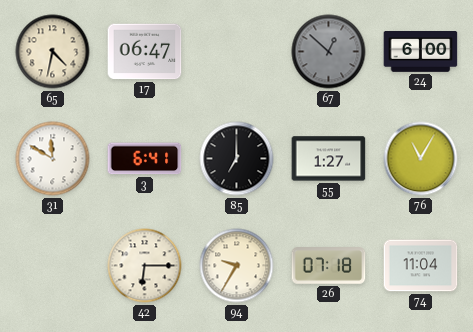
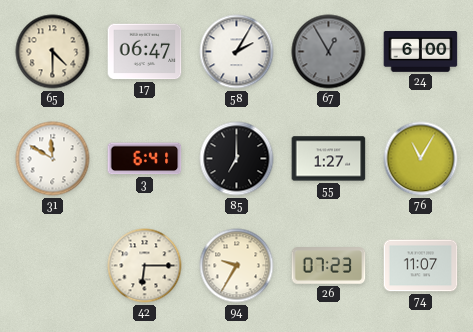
65: 4:32 -> 4:30
58: none -> 2:05
67: 12:52 -> 12:55
26: 07:18 -> 07:23
74: 11:04 -> 11:07
